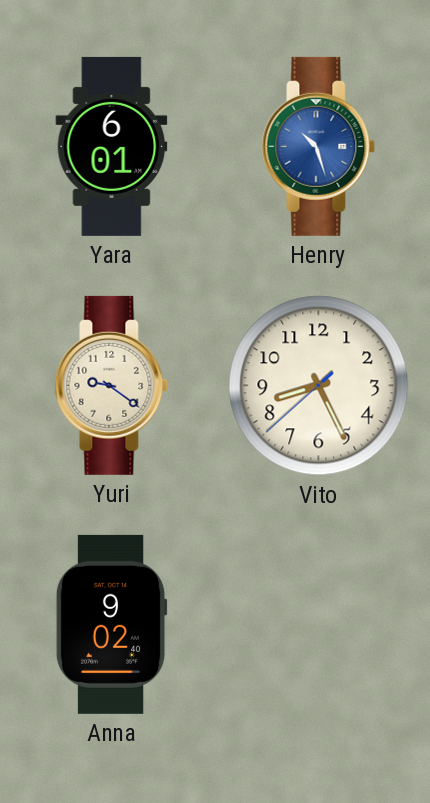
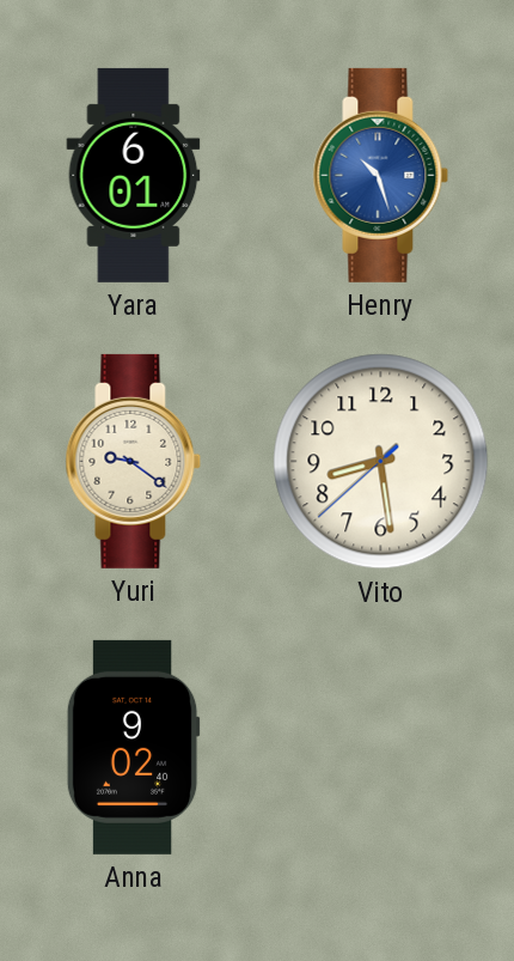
Vito: 8:25 -> 8:28
